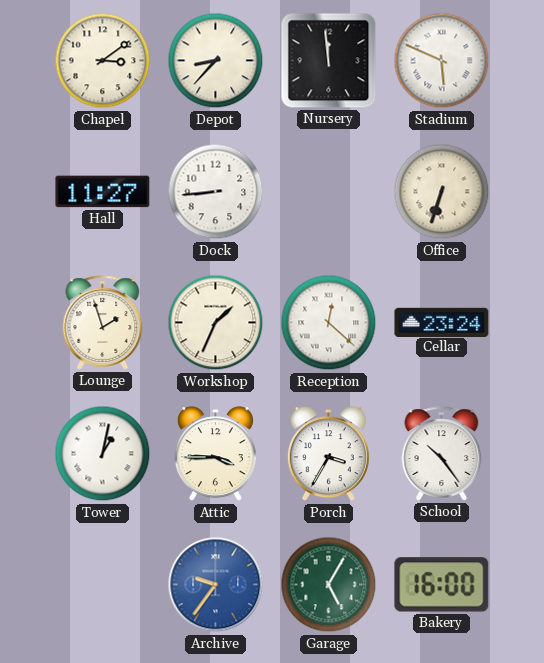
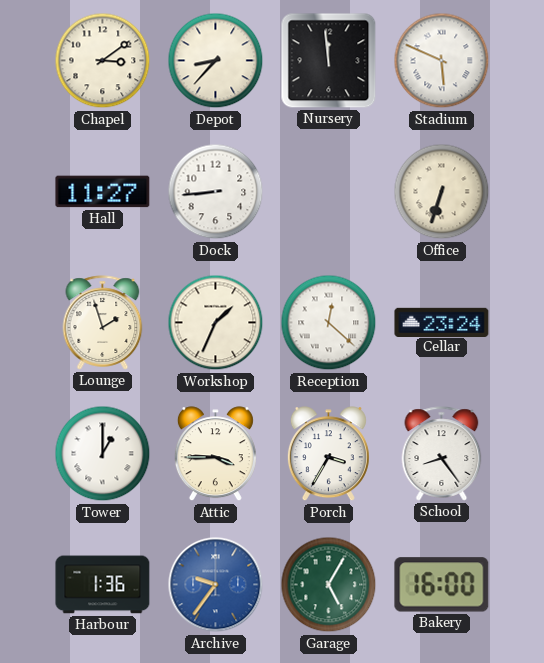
Tower: 1:02 -> 1:00
School: 10:24 -> 8:24
Harbour: none -> 1:36
